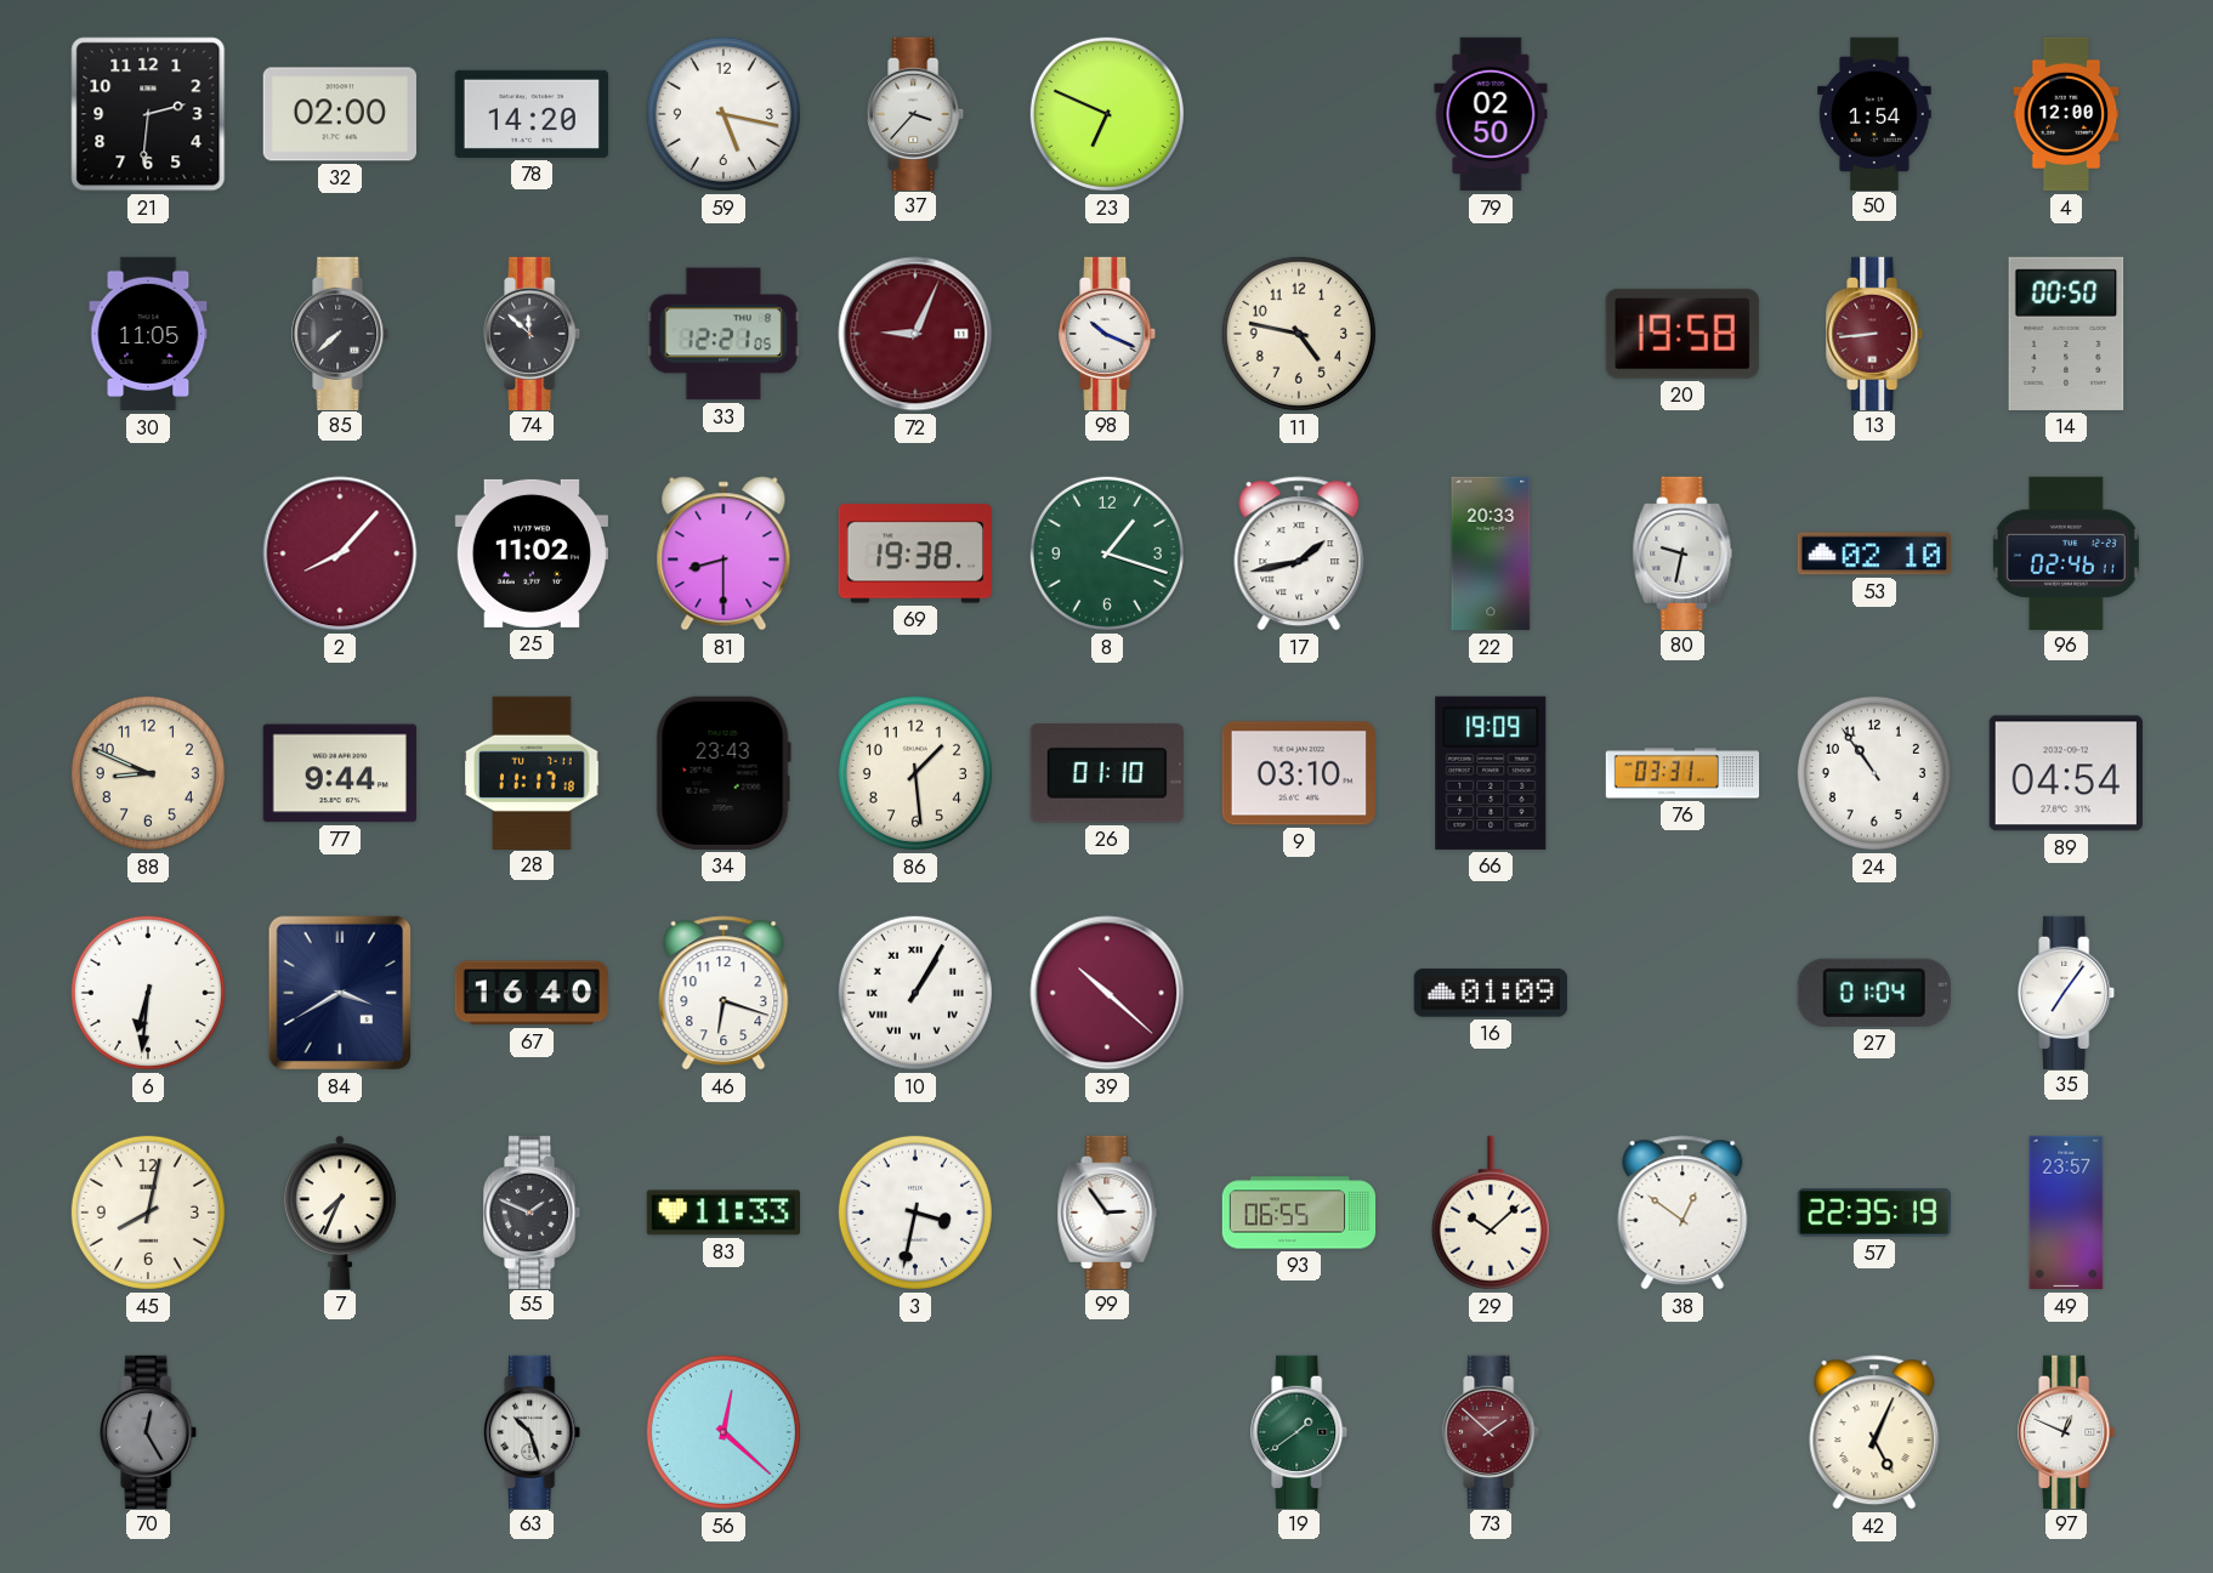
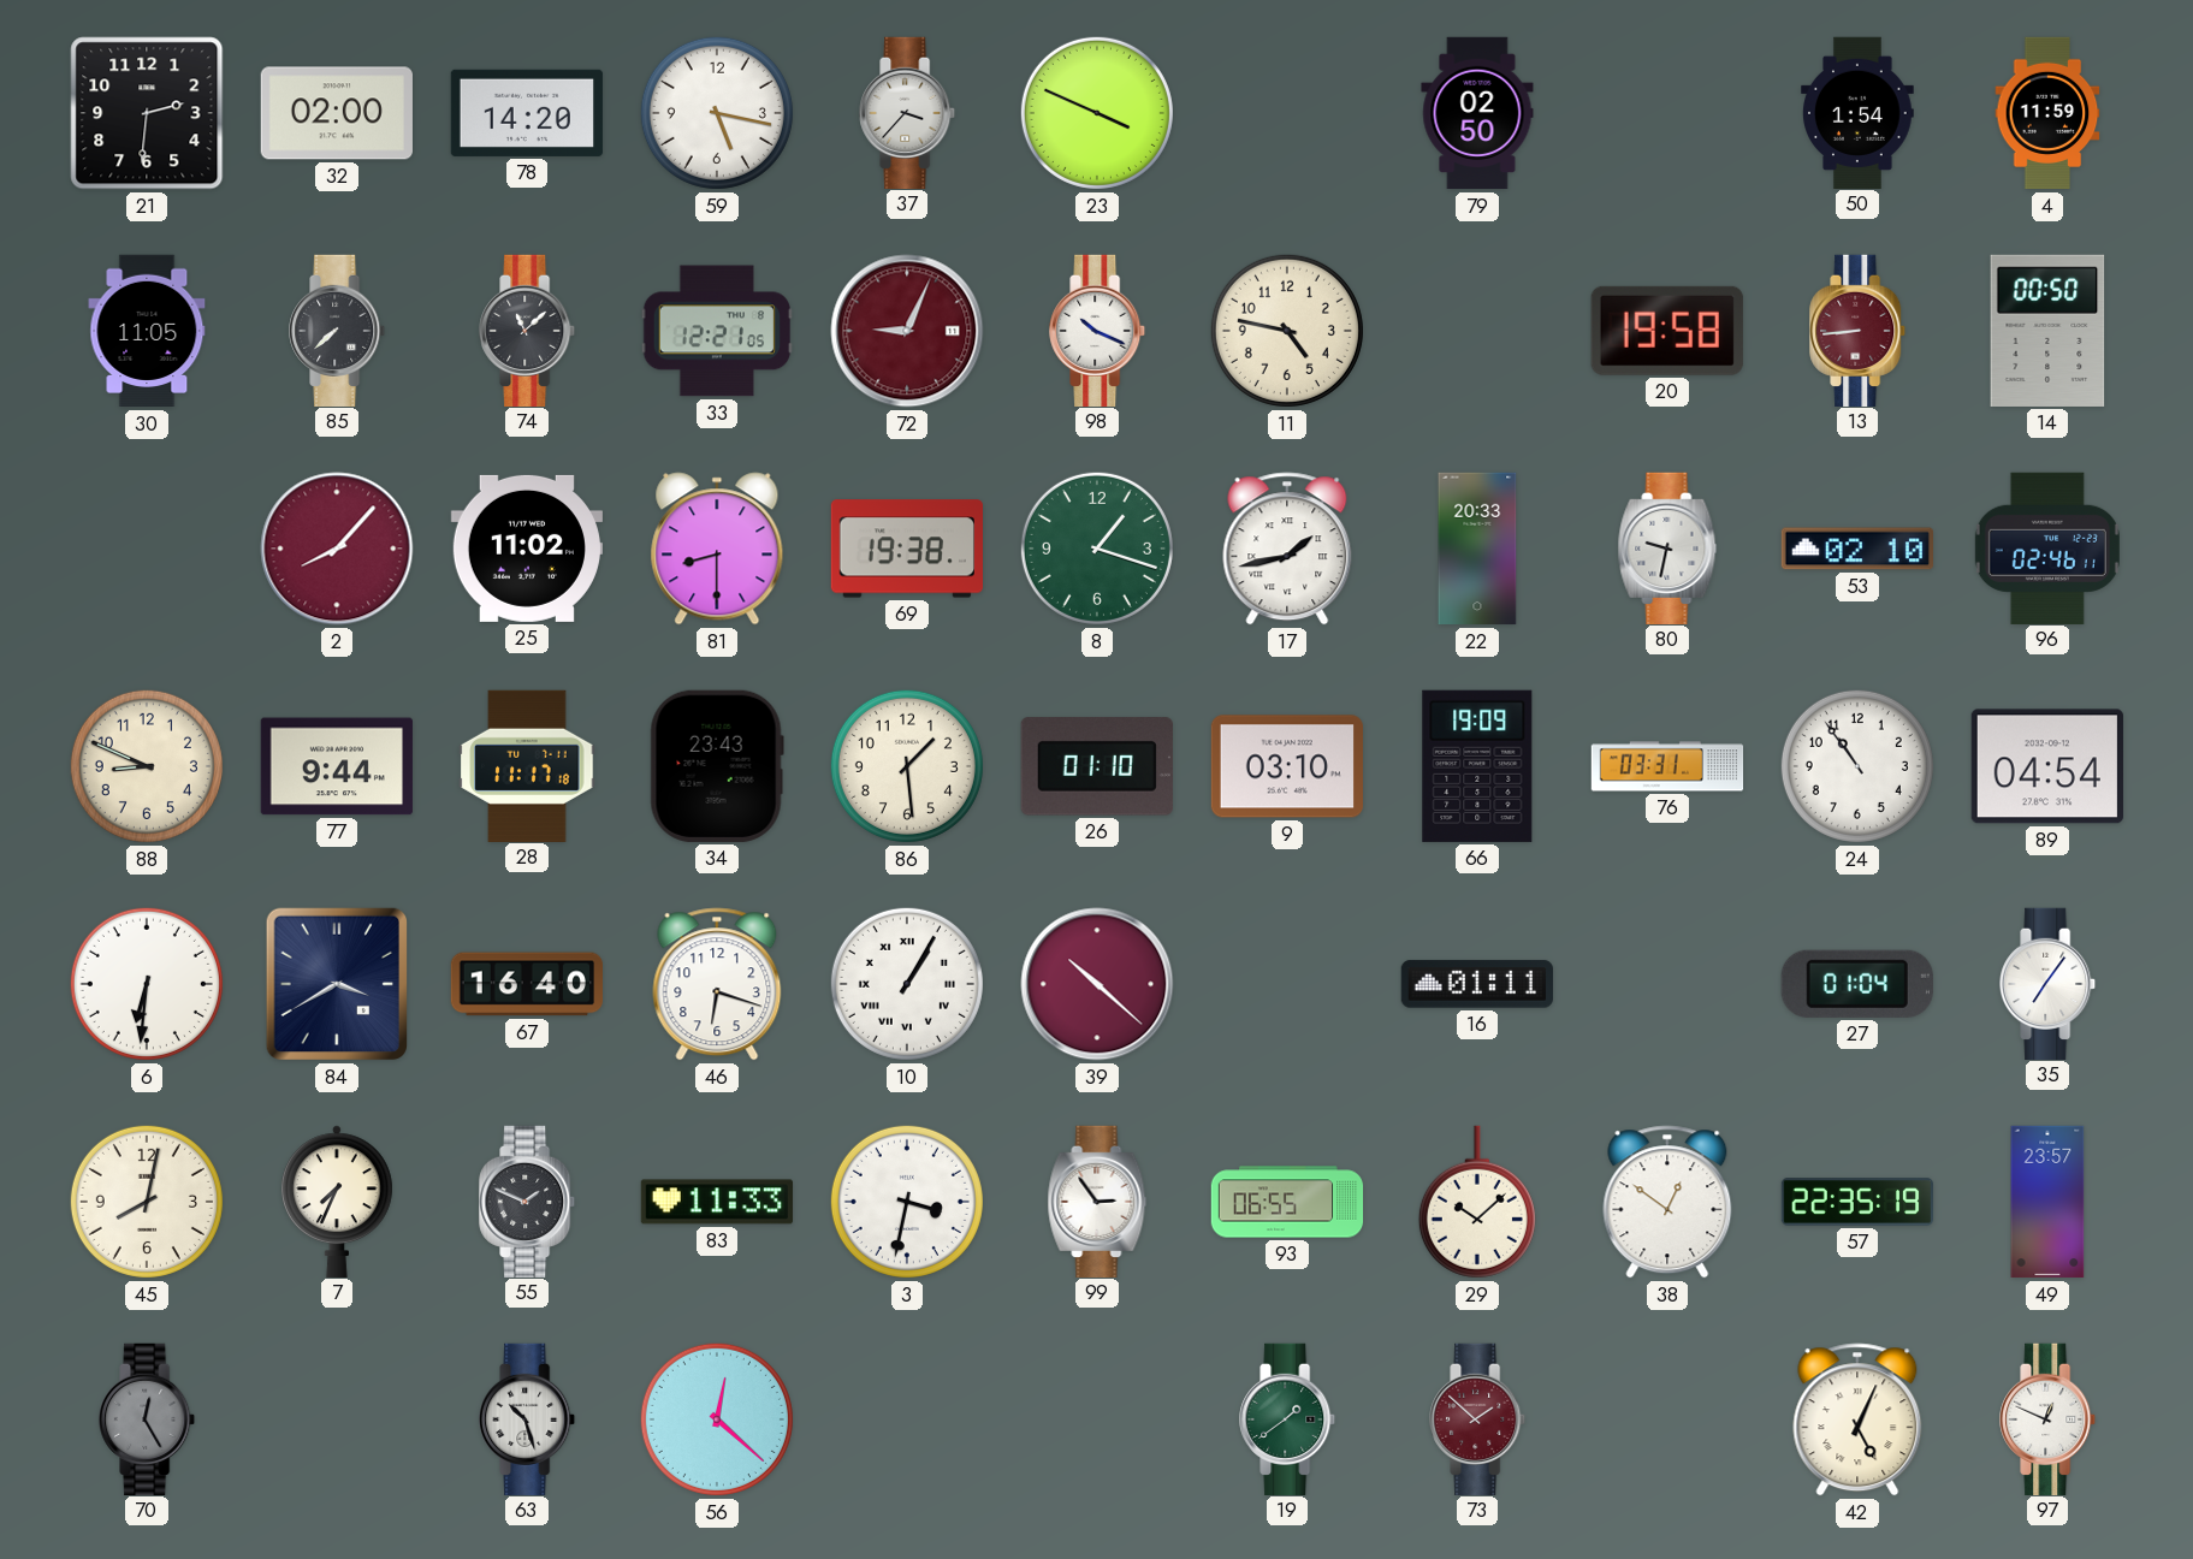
23: 6:49 -> 3:49
4: 12:00 -> 11:59
74: 11:52 -> 11:08
16: 01:09 -> 01:11
